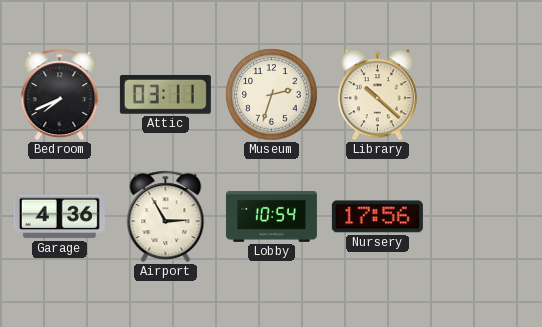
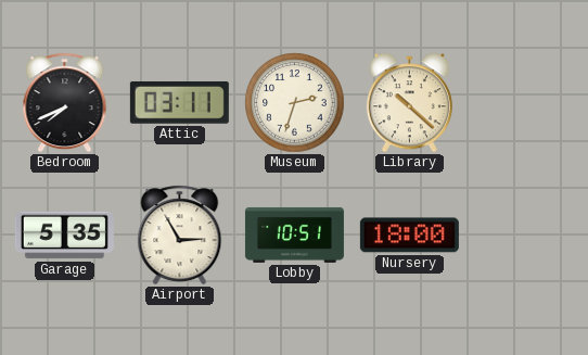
Garage: 4:36 -> 5:35
Lobby: 10:54 -> 10:51
Nursery: 17:56 -> 18:00
